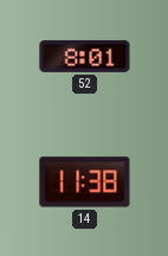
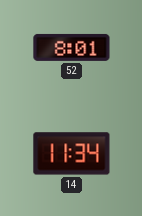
14: 11:38 -> 11:34
